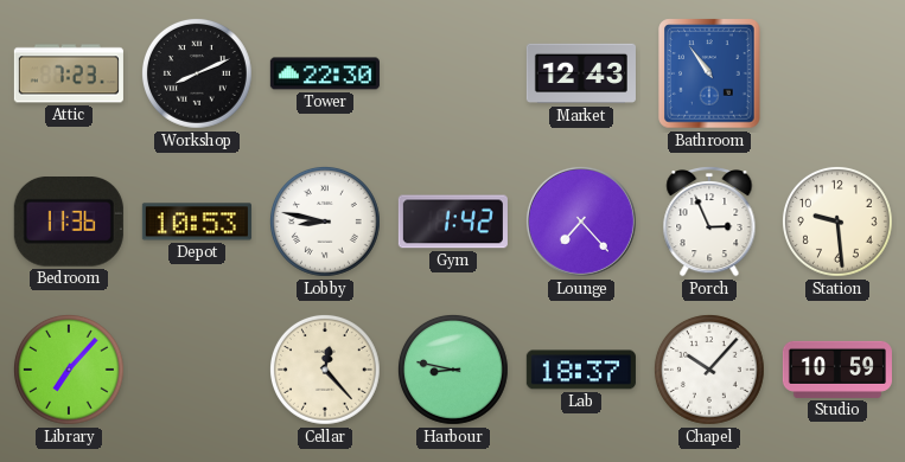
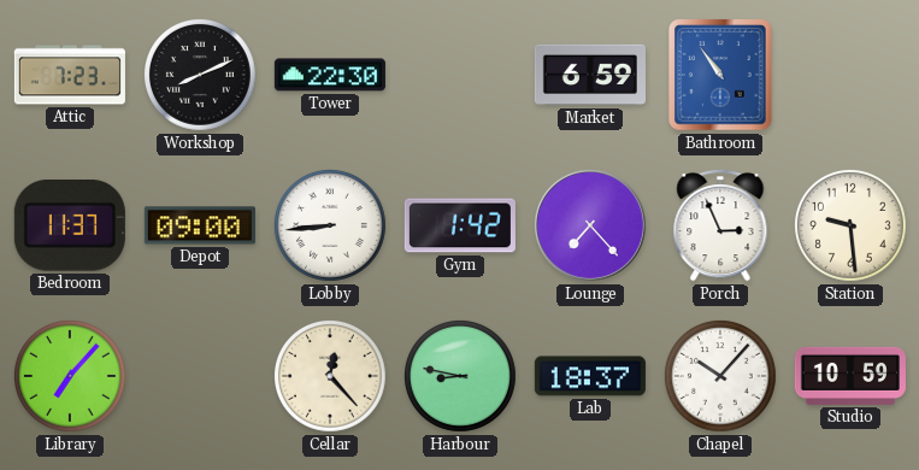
Market: 12:43 -> 6:59
Bedroom: 11:36 -> 11:37
Depot: 10:53 -> 09:00
Lobby: 8:47 -> 8:44
